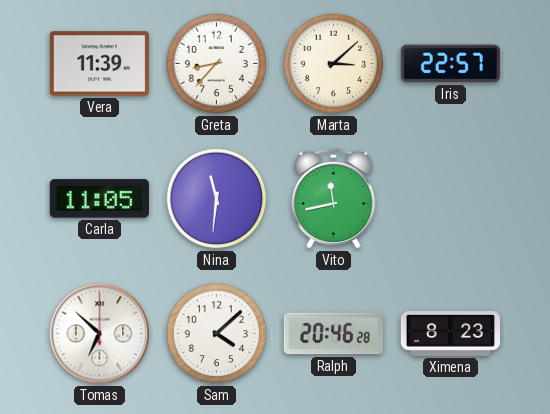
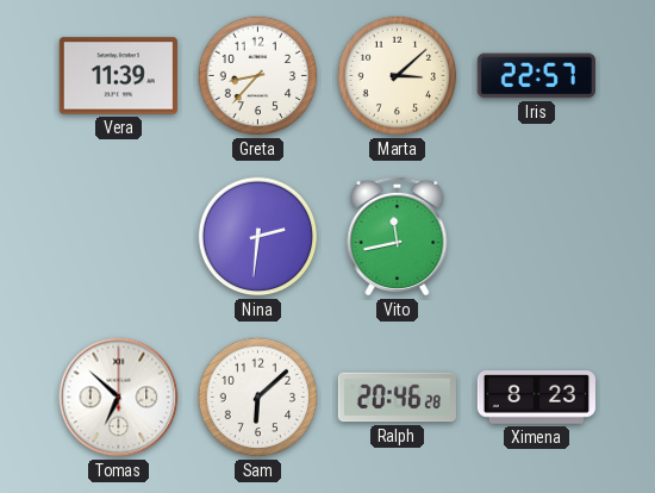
Carla: 11:05 -> none
Nina: 11:31 -> 2:31
Sam: 4:08 -> 6:08
